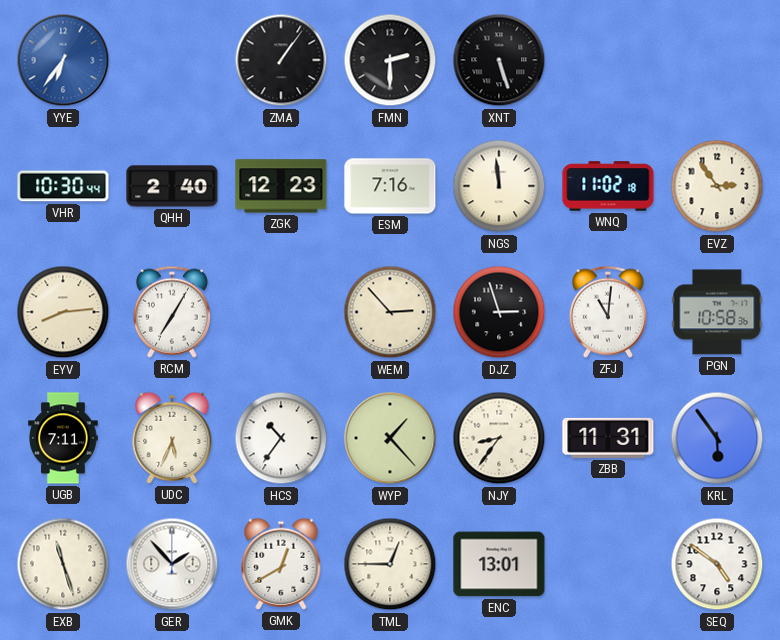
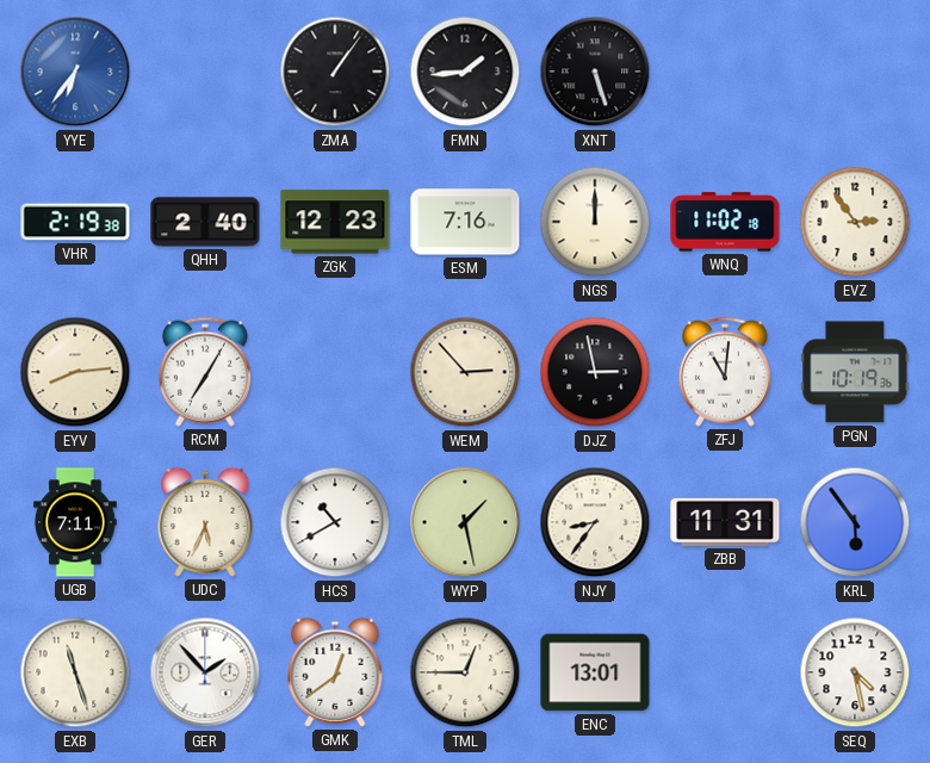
FMN: 2:30 -> 1:44
VHR: 10:30 -> 2:19
NGS: 11:59 -> 12:00
DJZ: 2:57 -> 2:58
PGN: 10:58 -> 10:19
HCS: 10:36 -> 10:40
WYP: 1:23 -> 1:28
GMK: 12:40 -> 12:39
SEQ: 4:51 -> 4:28
